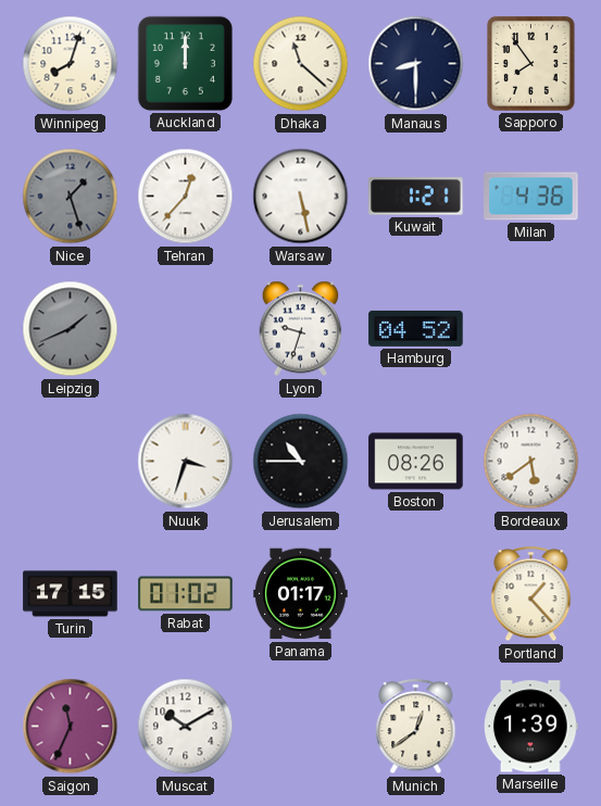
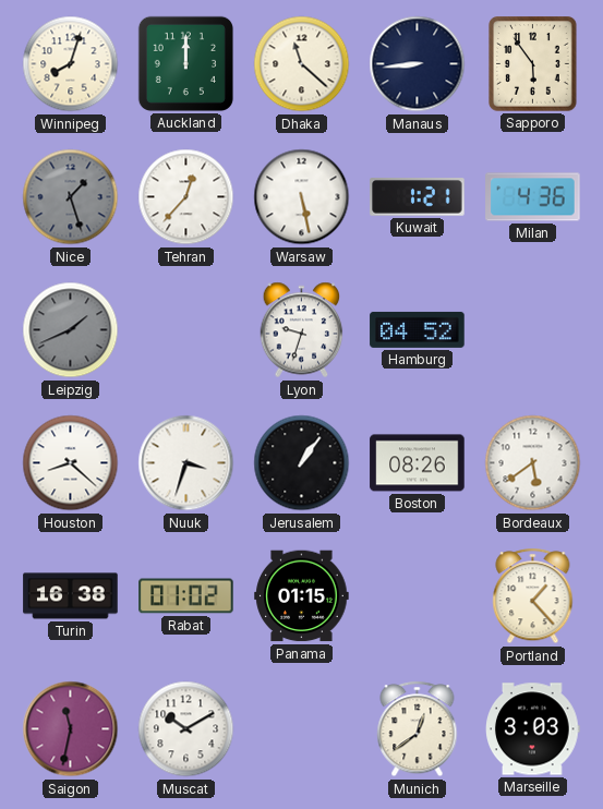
Manaus: 8:30 -> 8:44
Sapporo: 7:54 -> 5:54
Houston: none -> 8:22
Jerusalem: 10:45 -> 1:06
Turin: 17:15 -> 16:38
Panama: 01:17 -> 01:15
Saigon: 11:34 -> 11:32
Marseille: 1:39 -> 3:03
